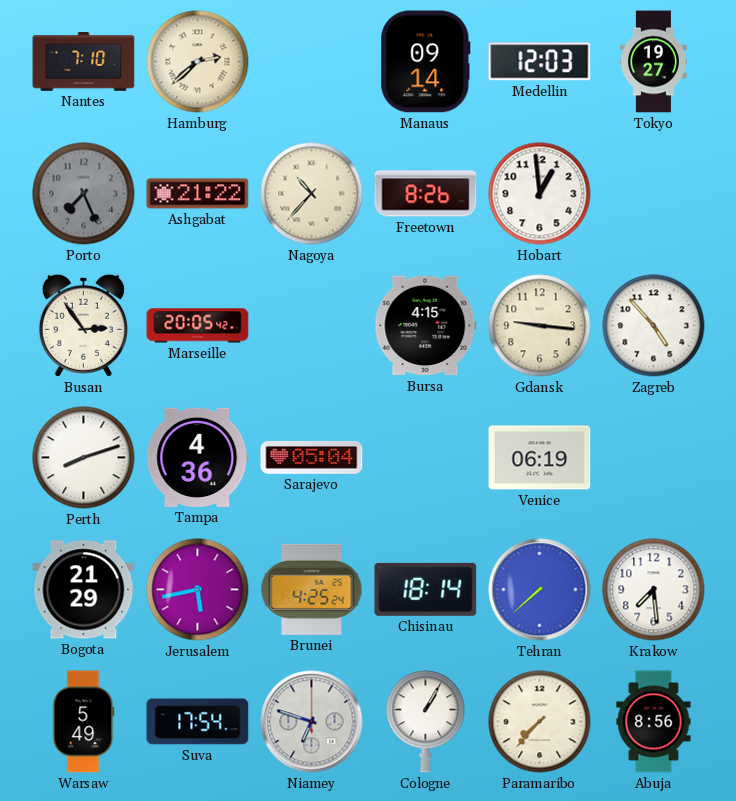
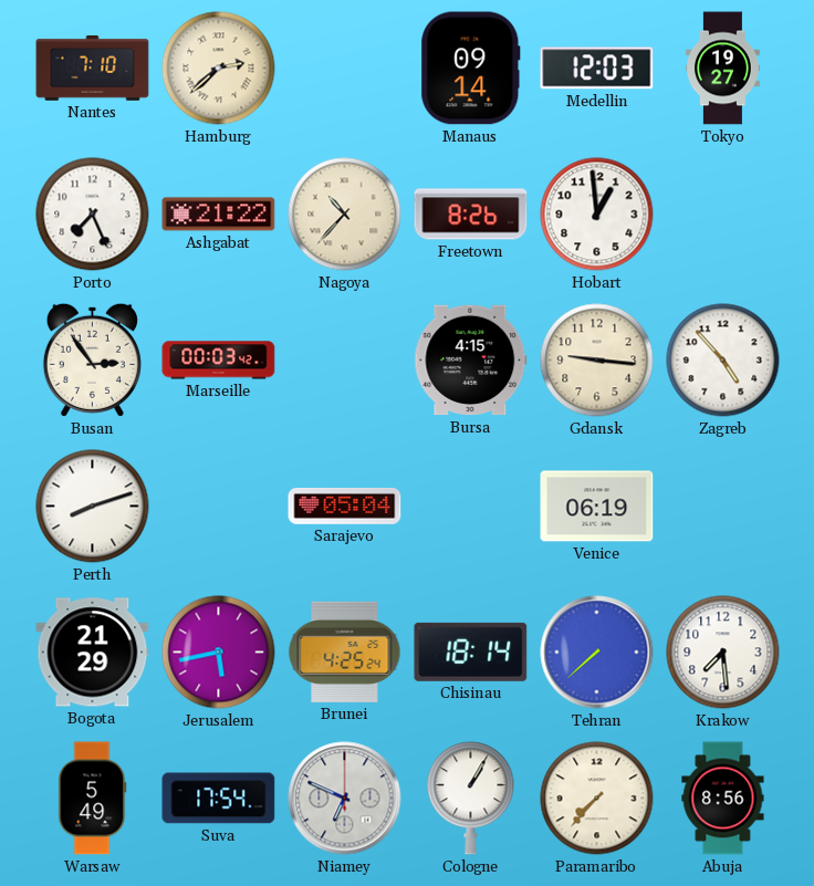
Porto dial: grey -> white
Marseille: 20:05 -> 00:03
Tampa: 4:36 -> none
Niamey: 6:48 -> 6:49
